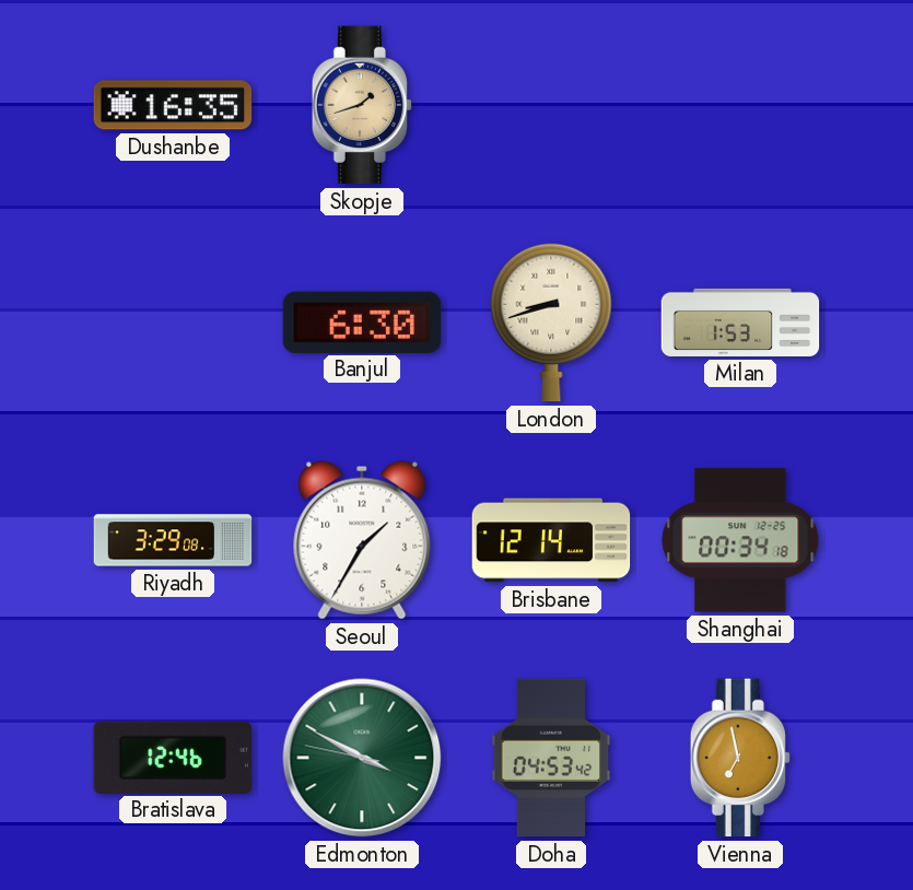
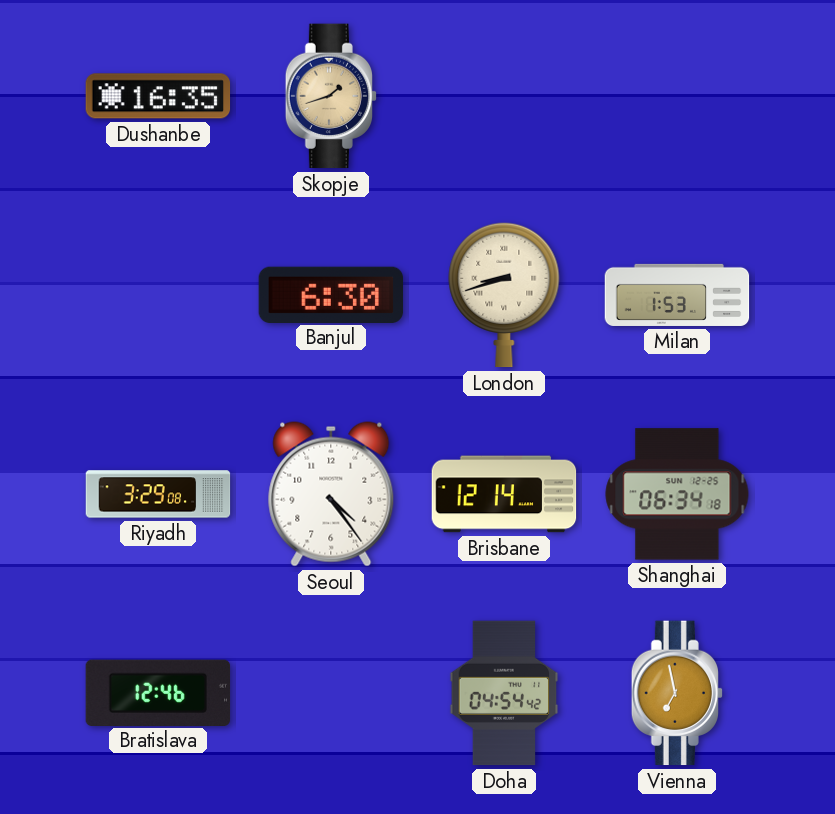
Seoul: 1:35 -> 4:24
Shanghai: 00:34 -> 06:34
Edmonton: 3:49 -> none
Doha: 04:53 -> 04:54
